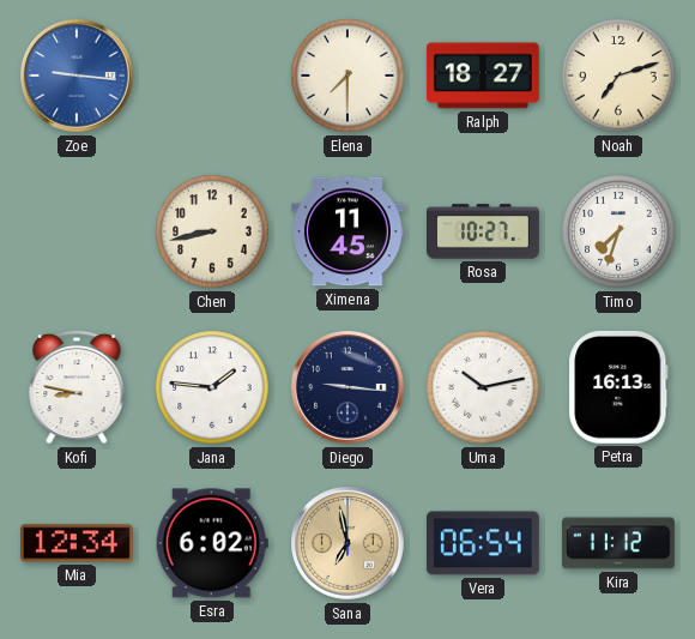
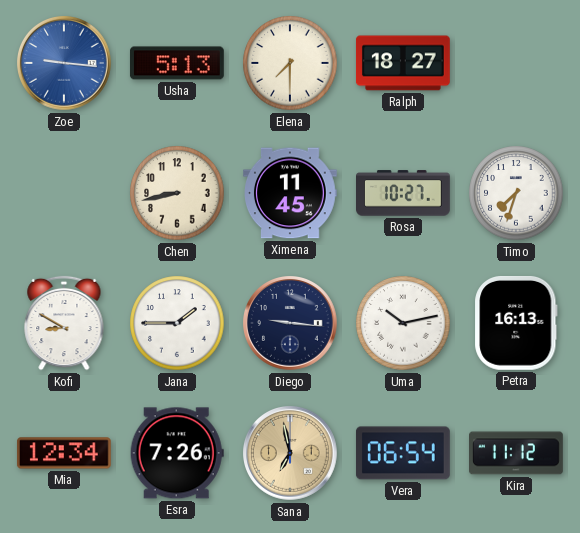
Usha: none -> 5:13
Noah: 7:12 -> none
Kofi: 8:47 -> 8:50
Jana: 1:46 -> 1:45
Esra: 6:02 -> 7:26
